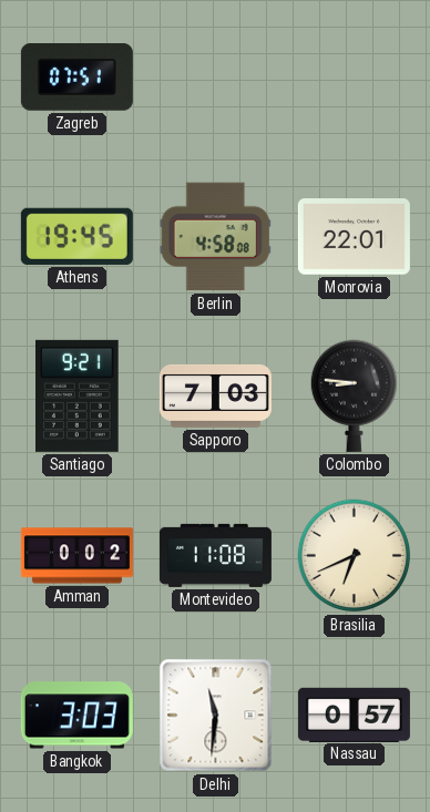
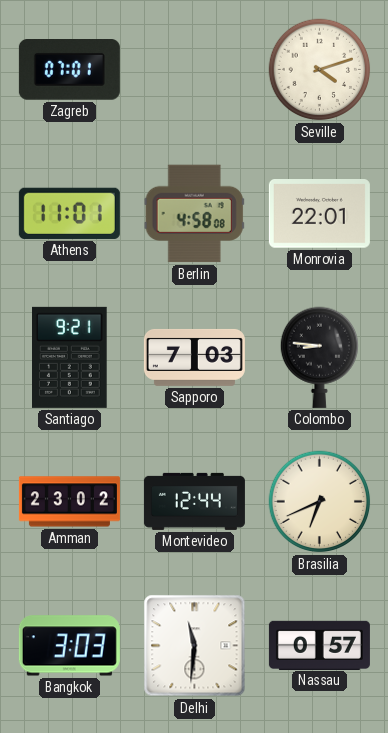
Zagreb: 07:51 -> 07:01
Seville: none -> 4:12
Athens: 19:45 -> 11:01
Amman: 0:02 -> 23:02
Montevideo: 11:08 -> 12:44
